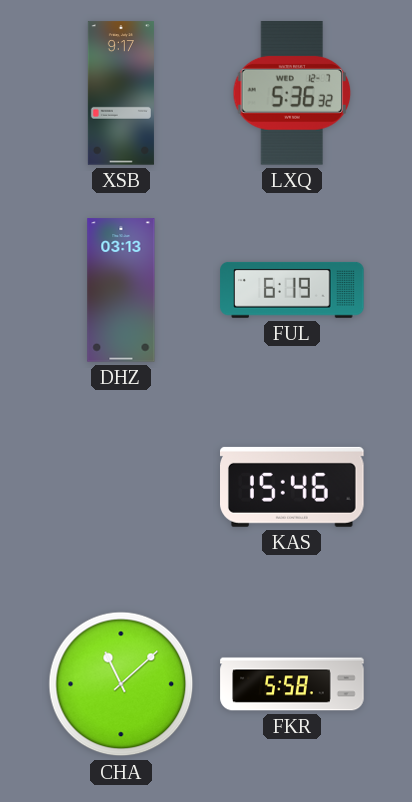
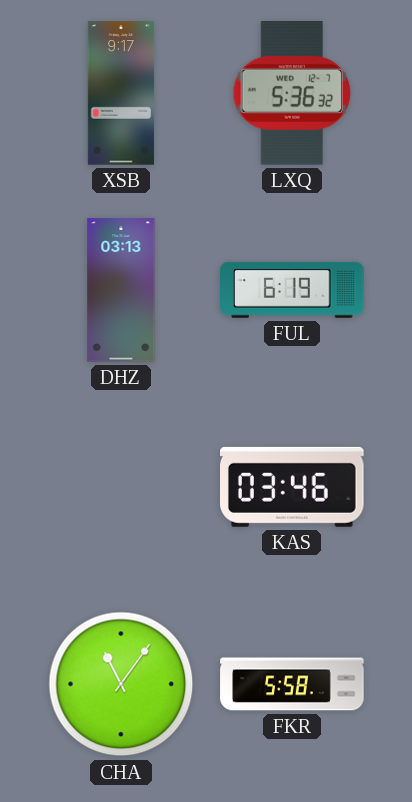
KAS: 15:46 -> 03:46
CHA: 11:08 -> 11:06
